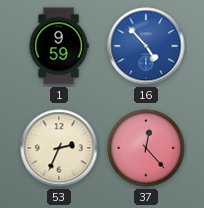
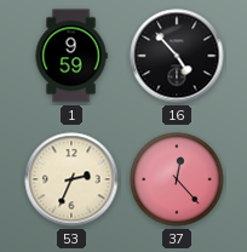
16 dial: blue -> black
